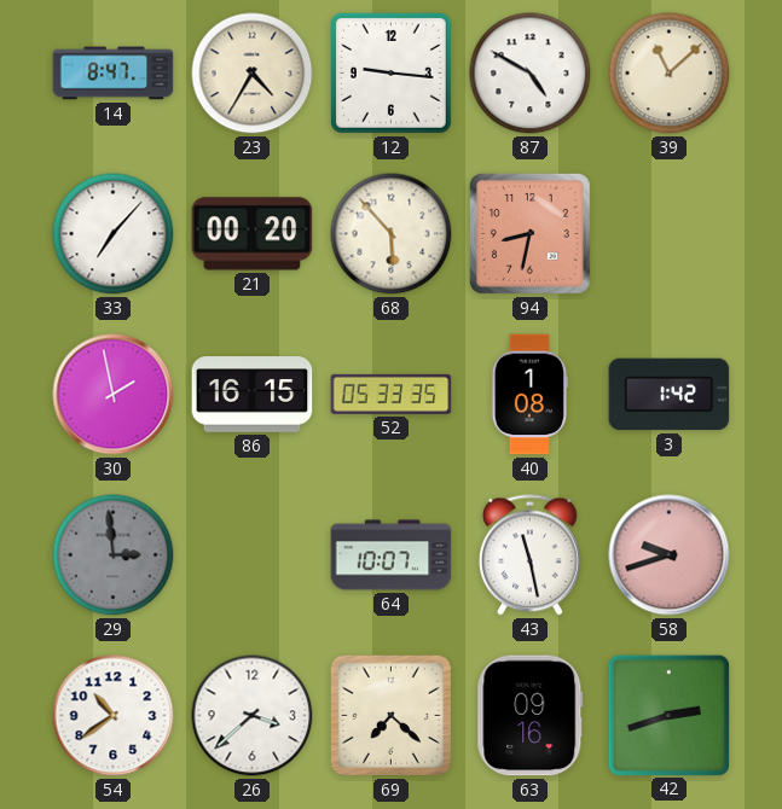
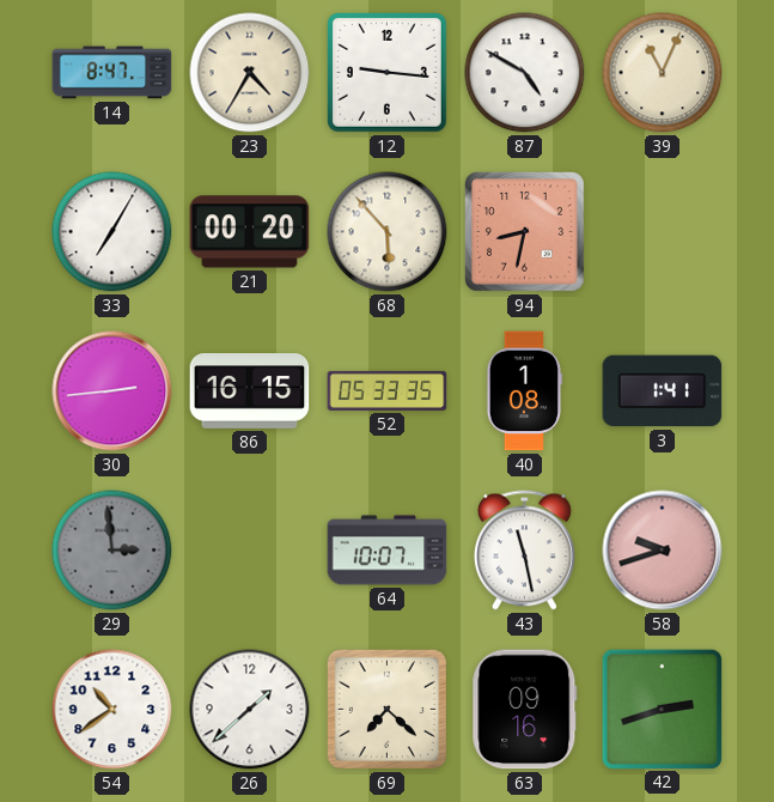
39: 11:08 -> 11:04
33: 7:07 -> 7:05
30: 1:58 -> 2:44
3: 1:42 -> 1:41
26: 3:38 -> 1:38
